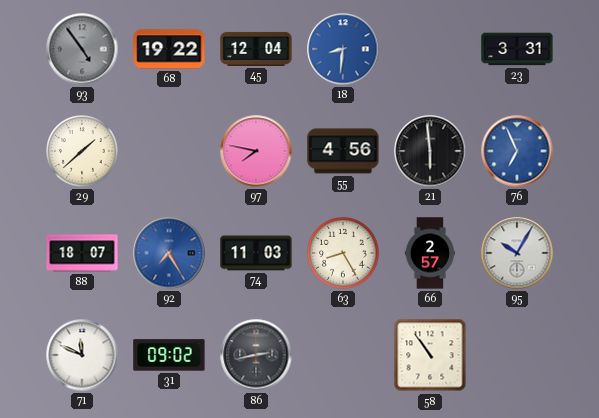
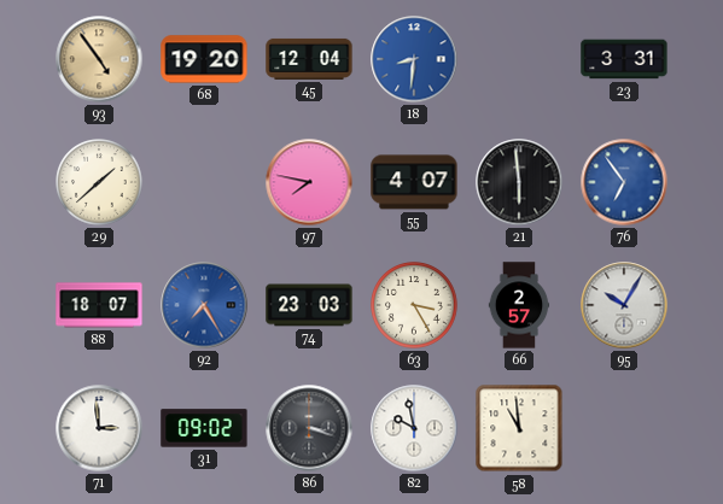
93 dial: grey -> champagne
68: 19:22 -> 19:20
55: 4:56 -> 4:07
76: 6:56 -> 6:54
74: 11:03 -> 23:03
63: 8:25 -> 3:25
71: 11:49 -> 2:59
86: 2:43 -> 3:18
82: none -> 9:58
58: 10:54 -> 10:59
